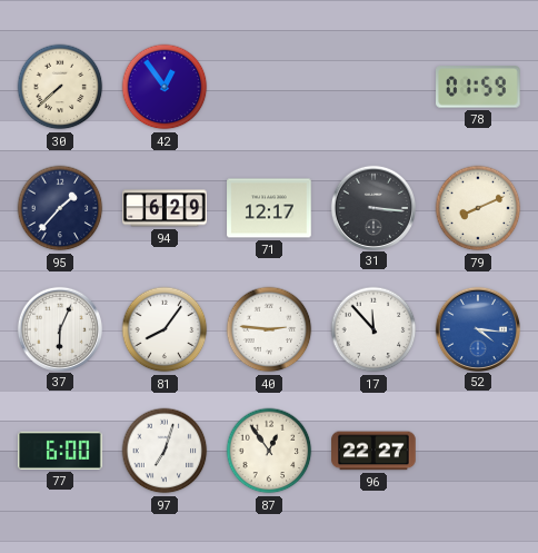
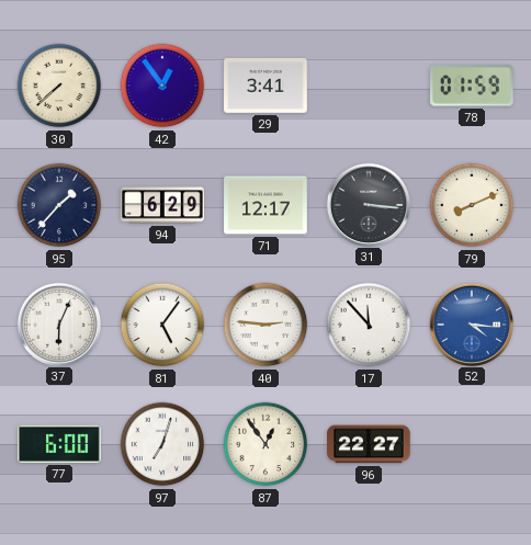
29: none -> 3:41
81: 8:06 -> 5:06
